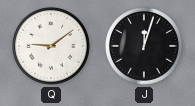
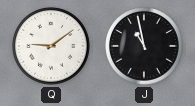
J: 12:03 -> 10:58
